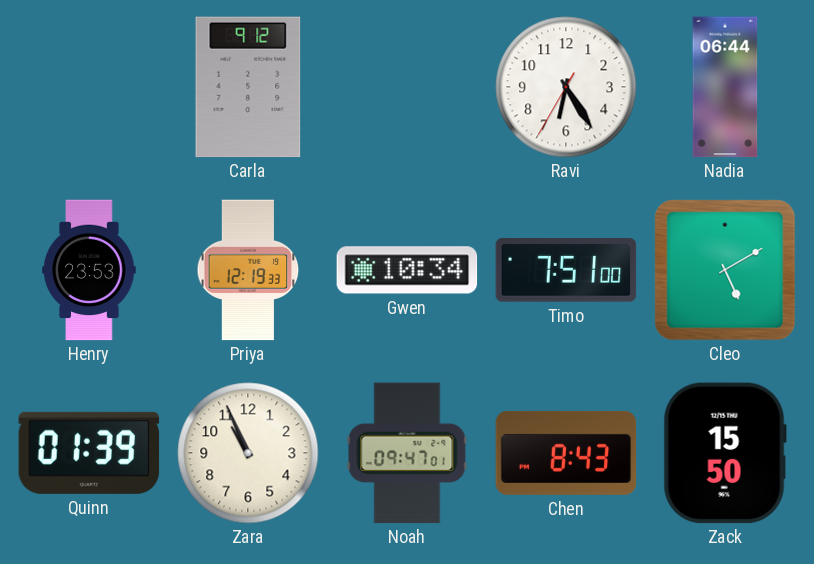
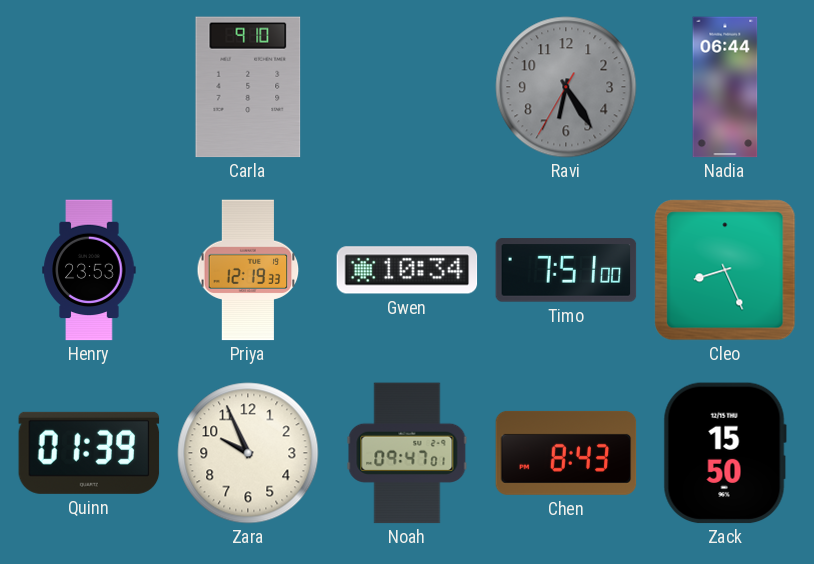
Carla: 9:12 -> 9:10
Ravi dial: white -> grey
Cleo: 5:10 -> 8:26
Zara: 10:56 -> 9:56
